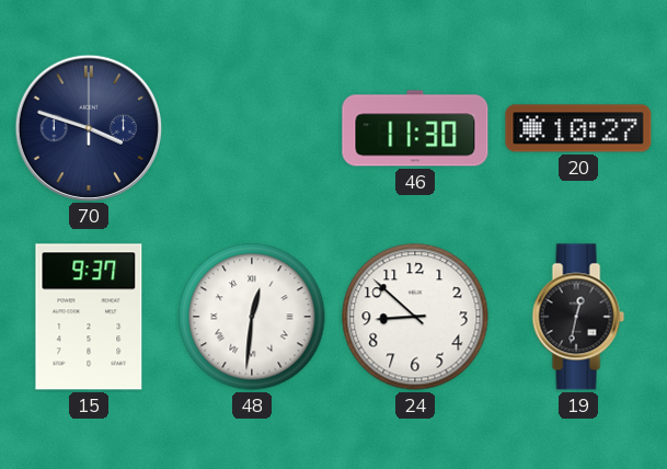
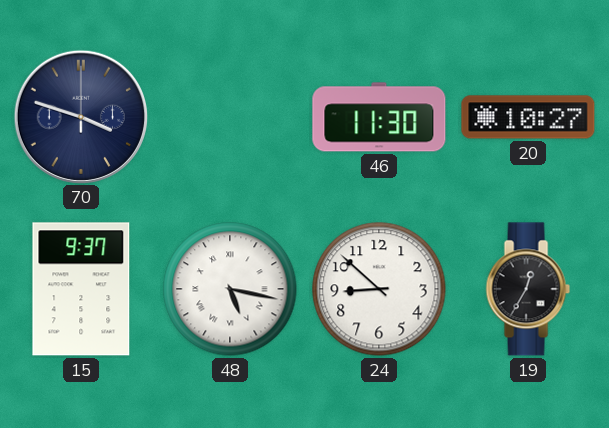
48: 12:31 -> 5:17
19: 12:32 -> 12:35
